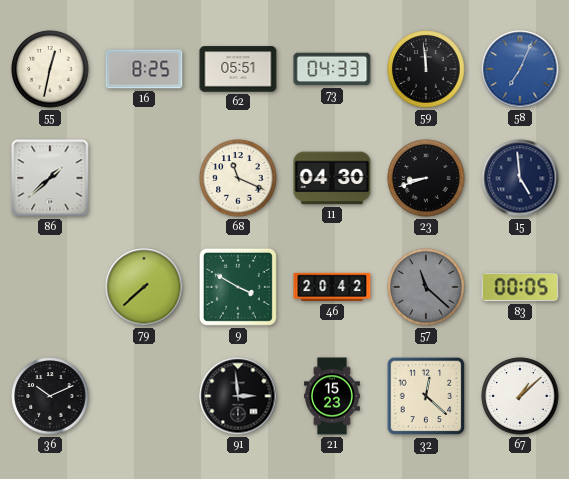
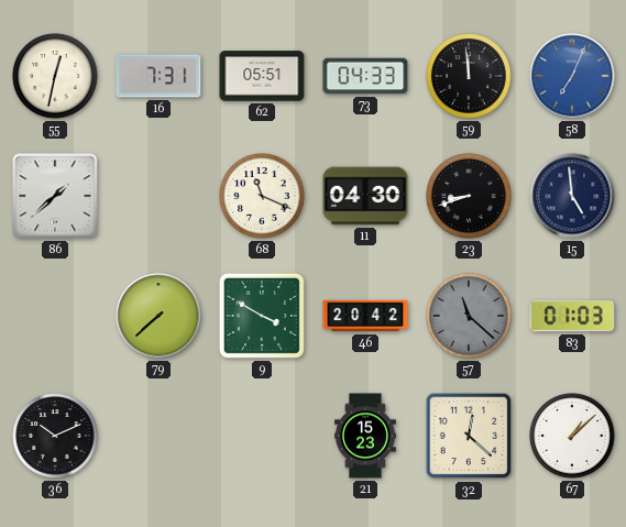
16: 8:25 -> 7:31
83: 00:05 -> 01:03
91: 2:59 -> none
